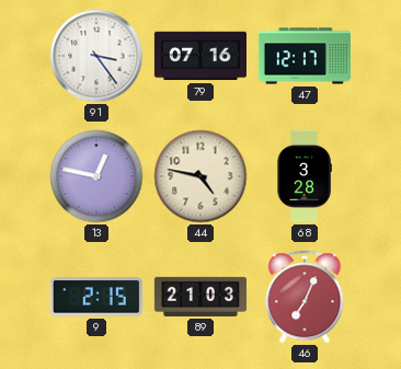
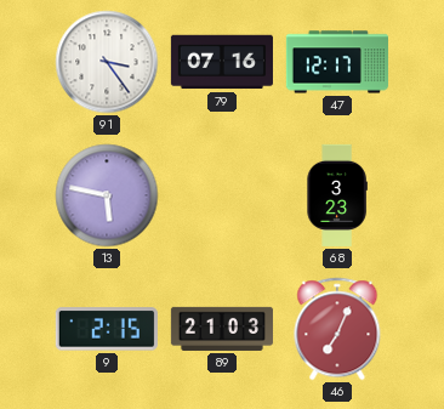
13: 12:47 -> 5:47
44: 4:47 -> none
68: 3:28 -> 3:23
